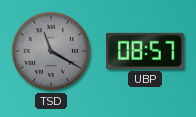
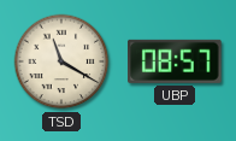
TSD dial: grey -> cream
